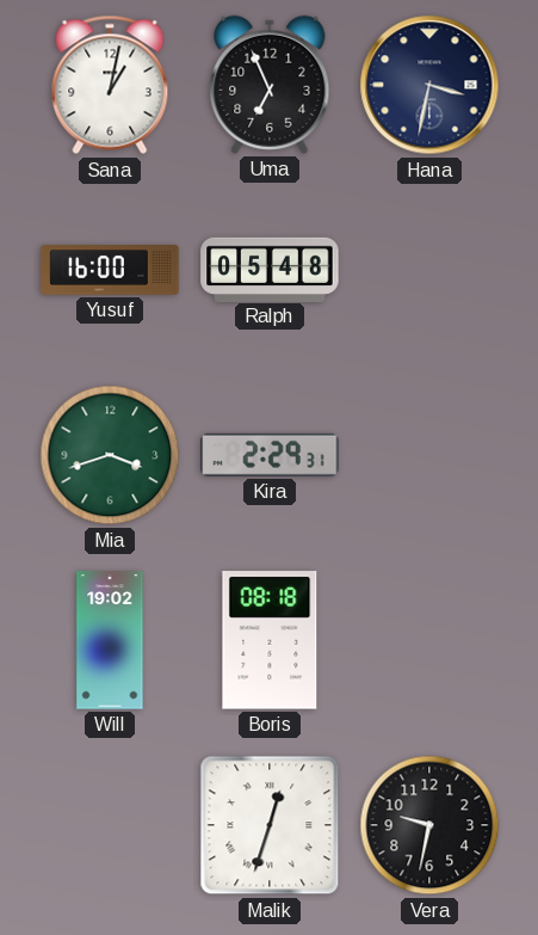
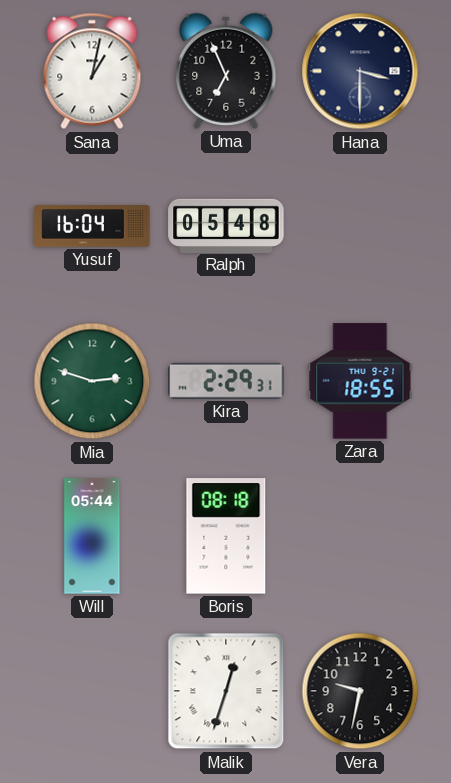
Hana: 3:32 -> 3:30
Yusuf: 16:00 -> 16:04
Mia: 3:42 -> 2:48
Zara: none -> 18:55
Will: 19:02 -> 05:44
